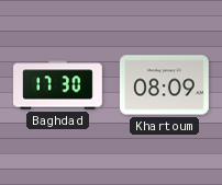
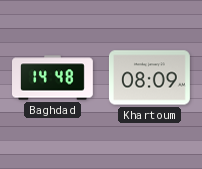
Baghdad: 17:30 -> 14:48
